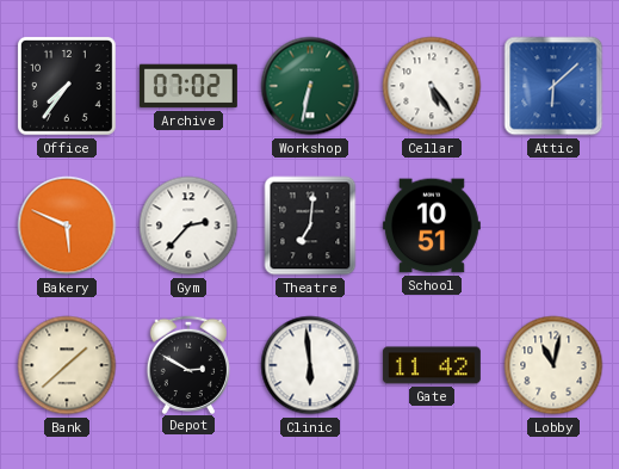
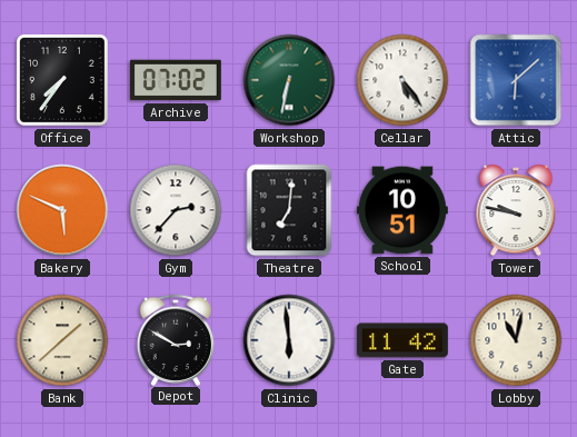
Tower: none -> 9:47
